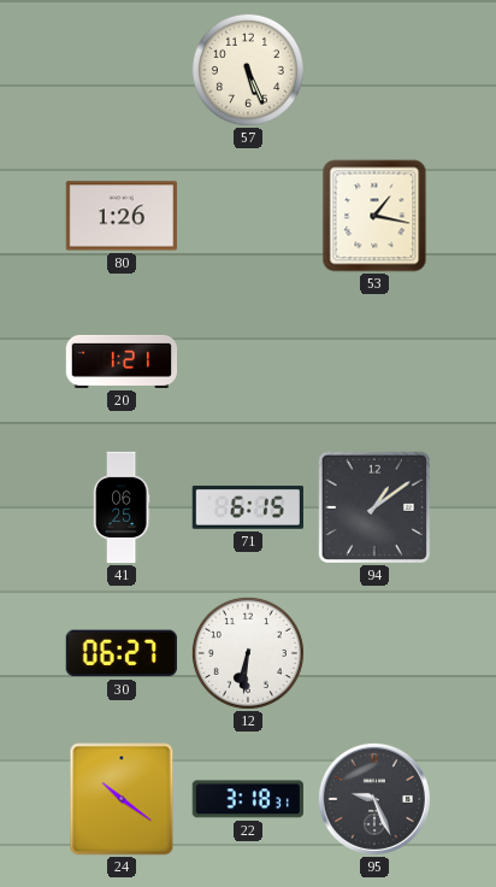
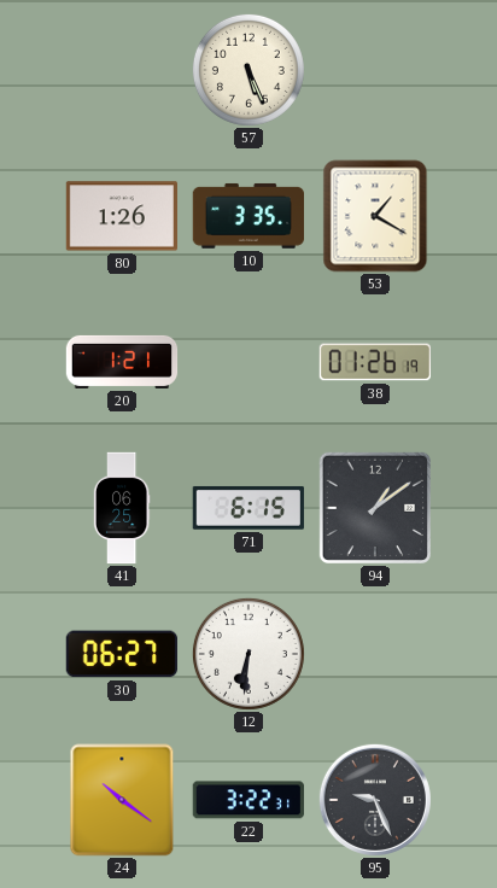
10: none -> 3:35
53: 1:17 -> 1:20
38: none -> 01:26
22: 3:18 -> 3:22
